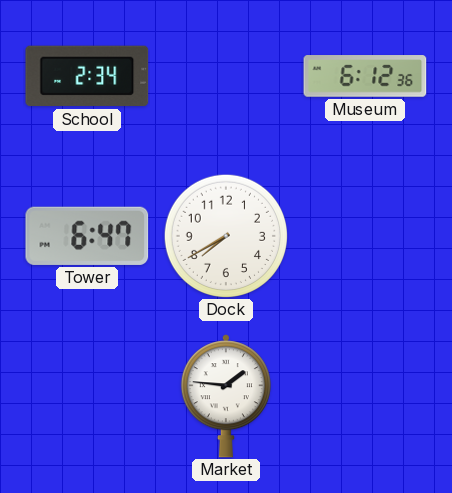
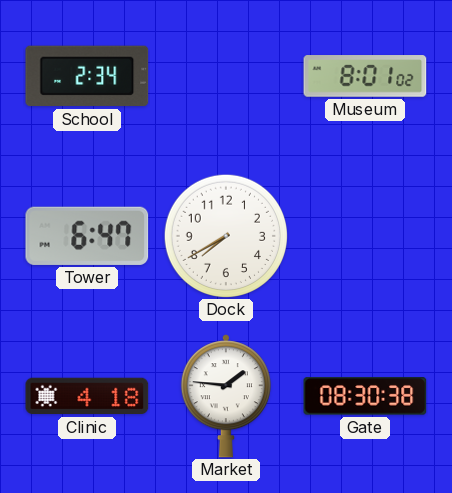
Museum: 6:12 -> 8:01
Clinic: none -> 4:18
Gate: none -> 08:30
